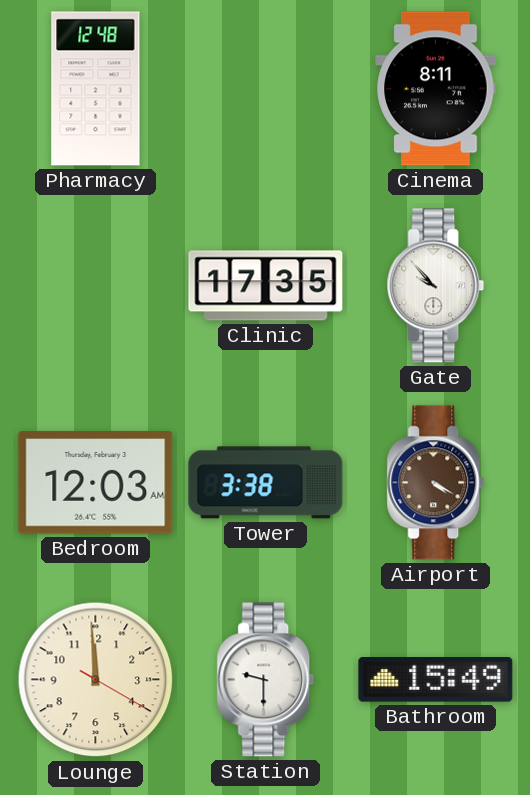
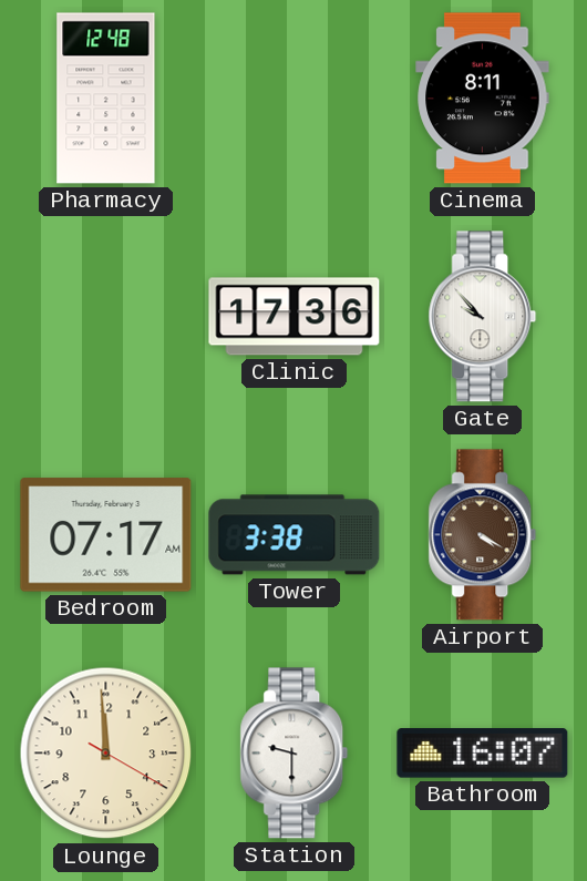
Clinic: 17:35 -> 17:36
Bedroom: 12:03 -> 07:17
Bathroom: 15:49 -> 16:07
